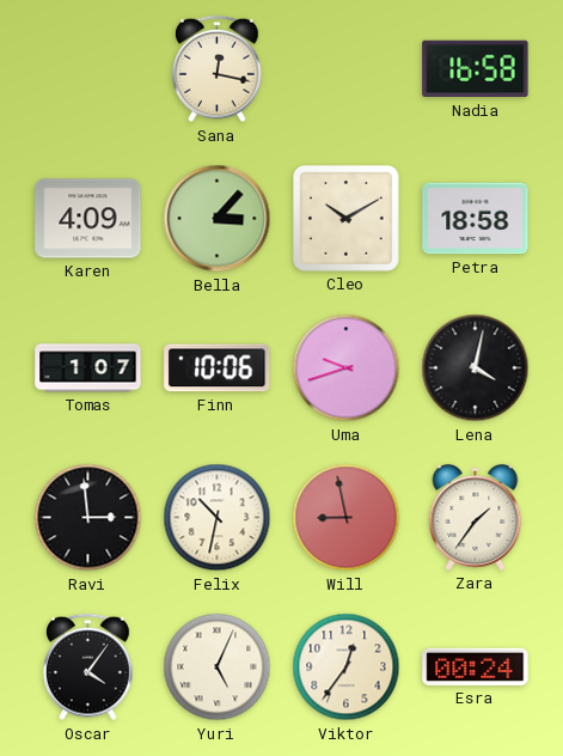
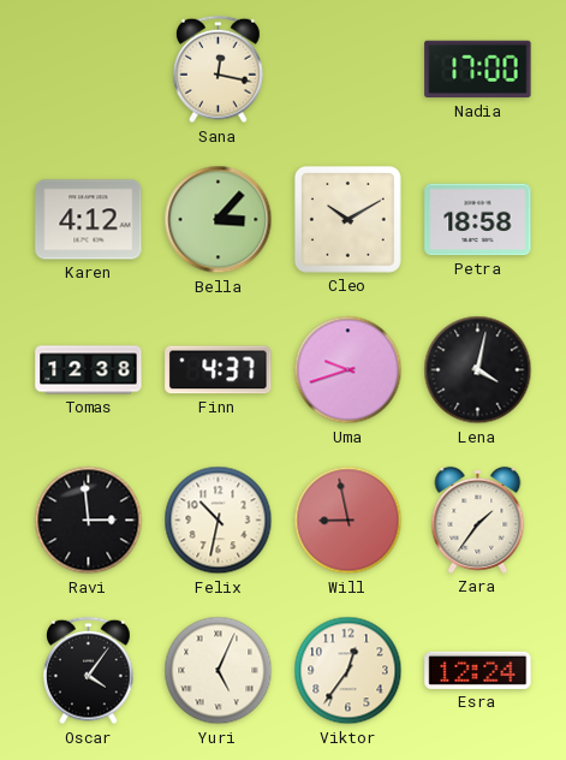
Nadia: 16:58 -> 17:00
Karen: 4:09 -> 4:12
Tomas: 1:07 -> 12:38
Finn: 10:06 -> 4:37
Esra: 00:24 -> 12:24
